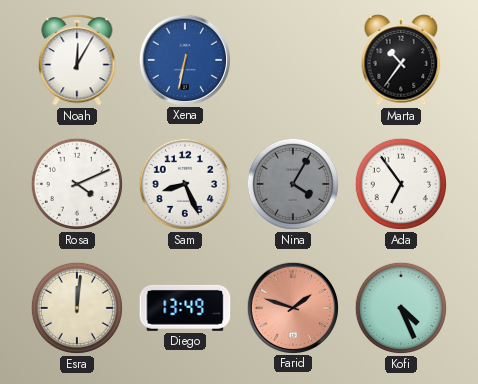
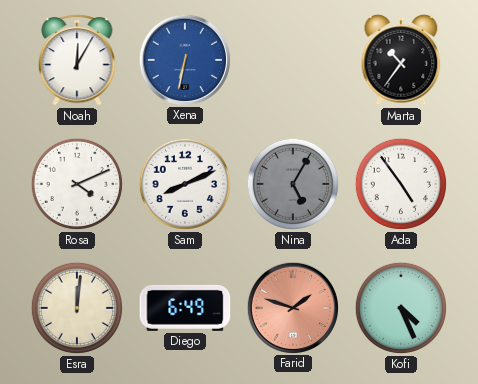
Sam: 8:26 -> 8:11
Nina: 4:05 -> 5:05
Ada: 6:54 -> 4:54
Diego: 13:49 -> 6:49
